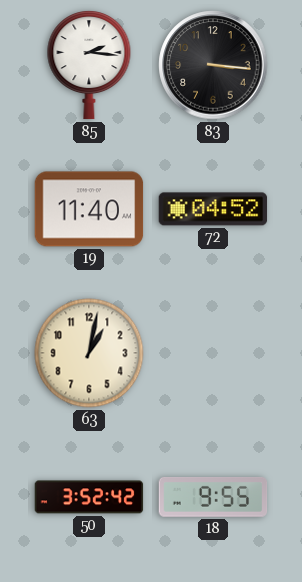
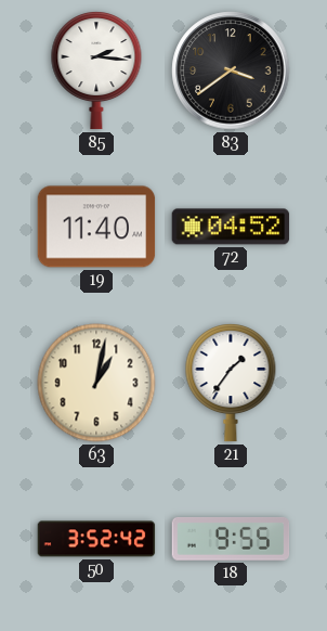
83: 3:16 -> 3:39
21: none -> 1:36
